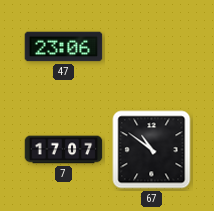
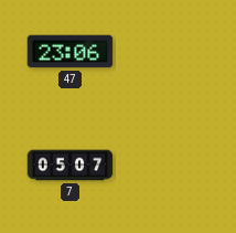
7: 17:07 -> 05:07
67: 10:51 -> none
